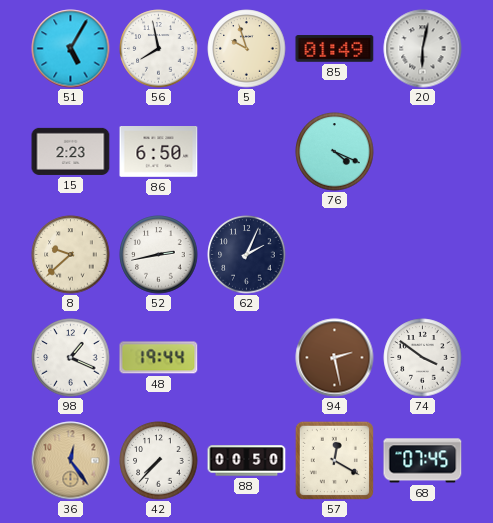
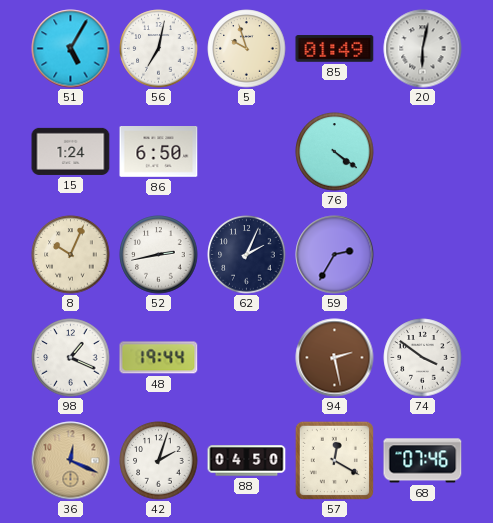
56: 7:58 -> 7:02
15: 2:23 -> 1:24
76: 4:19 -> 4:21
8: 9:38 -> 10:04
59: none -> 2:35
36: 12:24 -> 12:19
42: 7:37 -> 2:03
88: 00:50 -> 04:50
68: 07:45 -> 07:46
